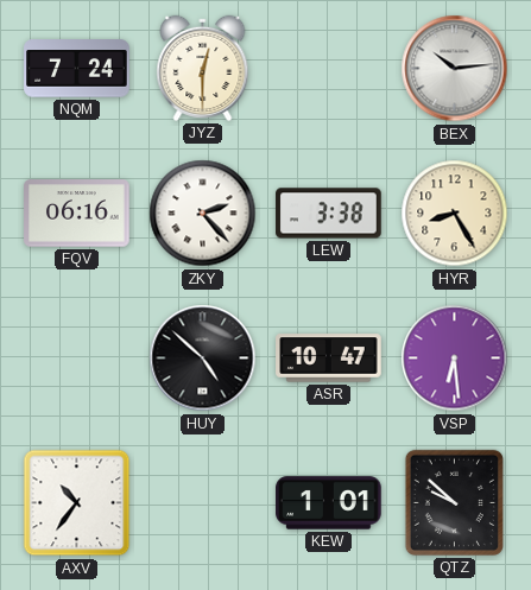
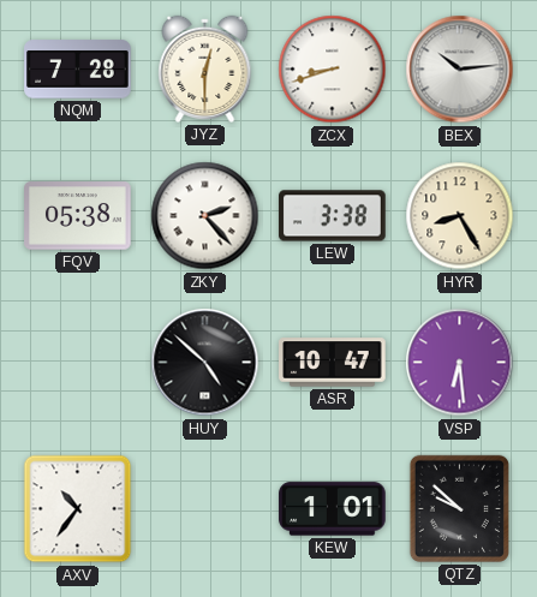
NQM: 7:24 -> 7:28
ZCX: none -> 8:42
FQV: 06:16 -> 05:38
